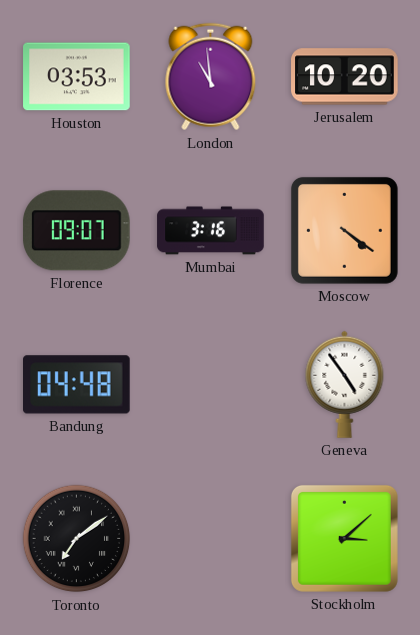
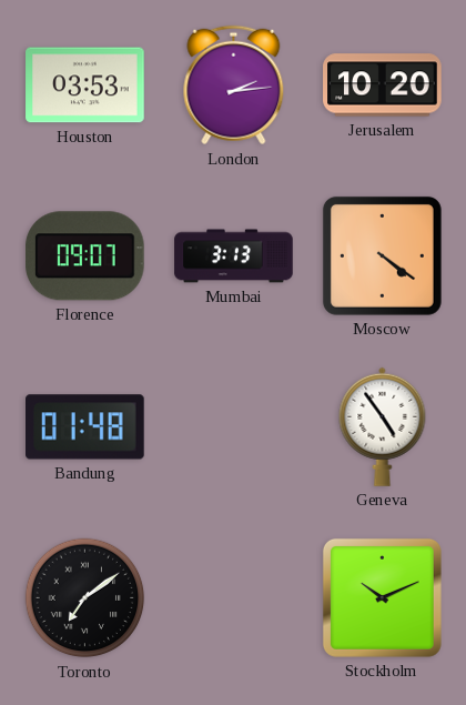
London: 10:59 -> 2:14
Mumbai: 3:16 -> 3:13
Bandung: 04:48 -> 01:48
Stockholm: 3:08 -> 10:11
